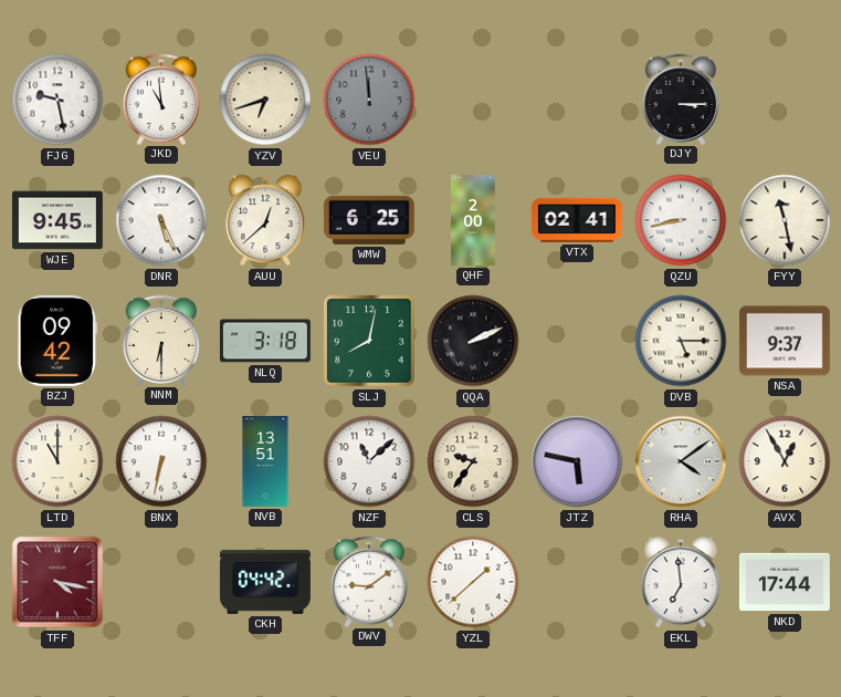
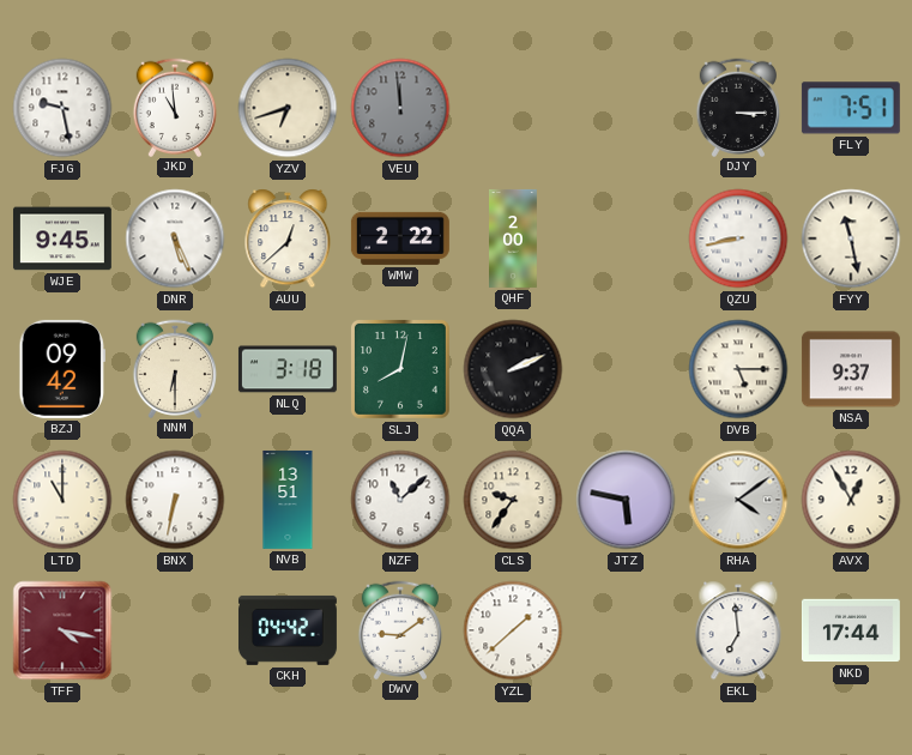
FLY: none -> 7:51
WMW: 6:25 -> 2:22
VTX: 02:41 -> none
